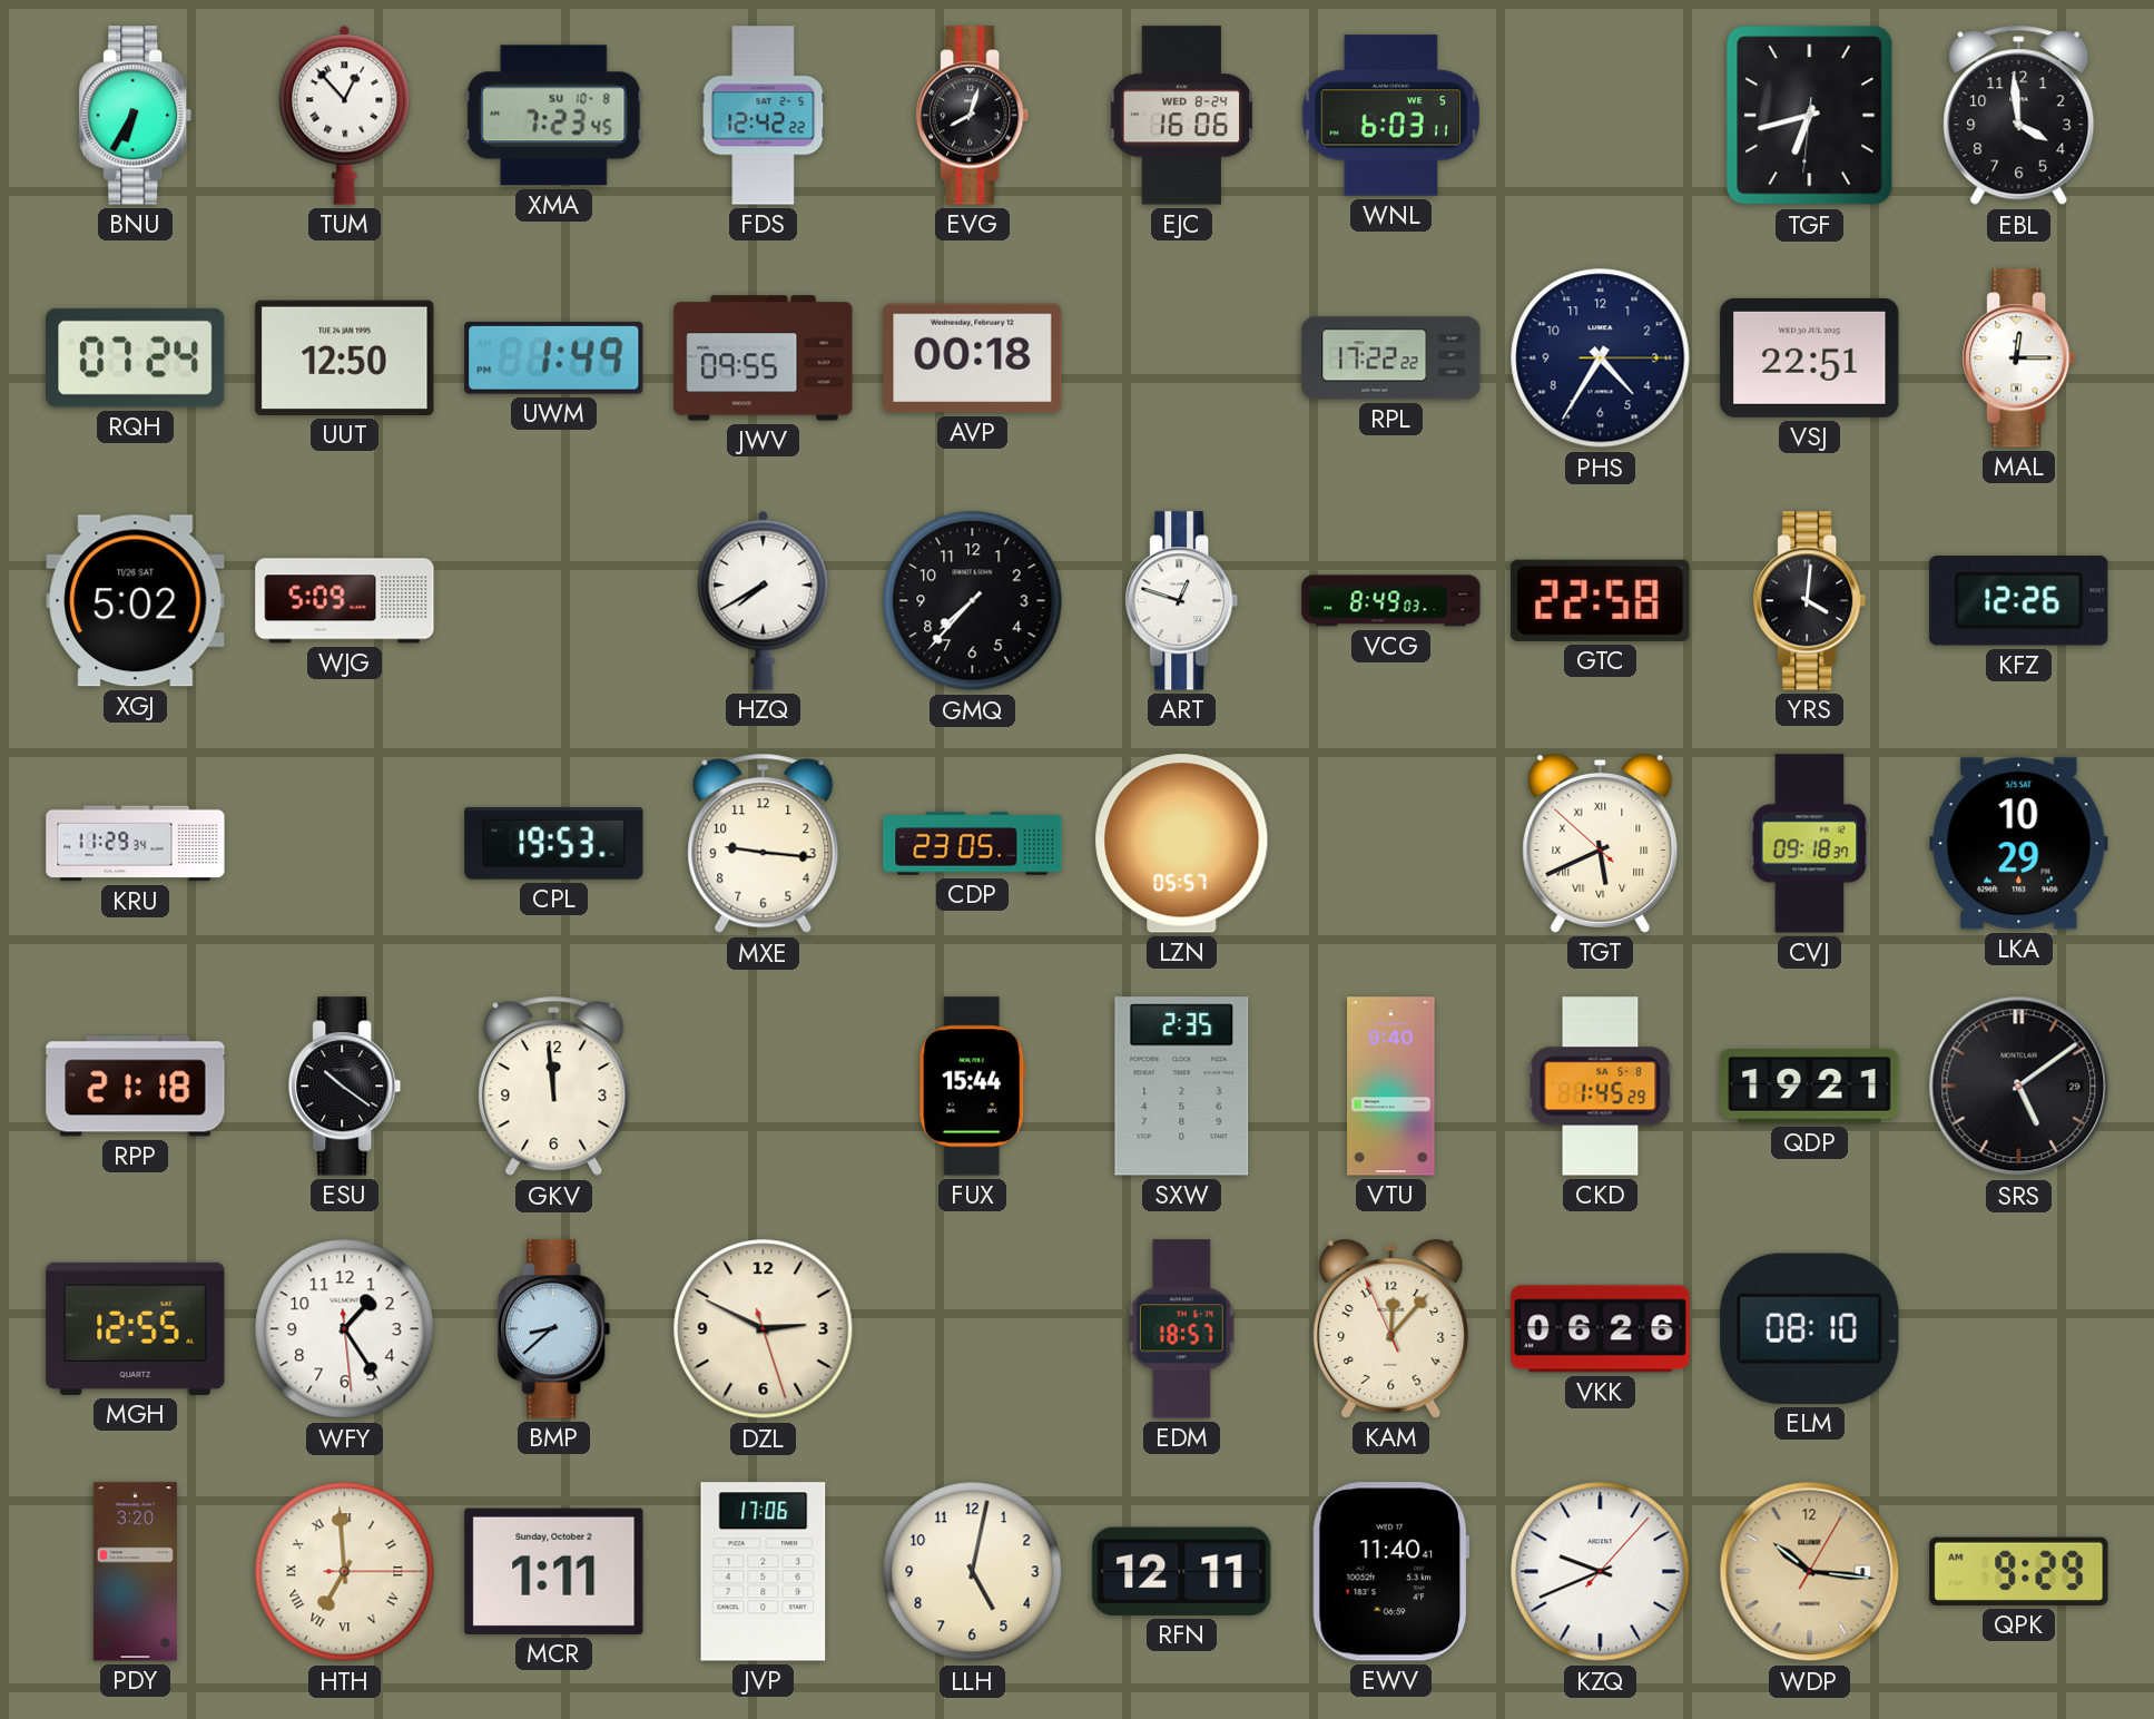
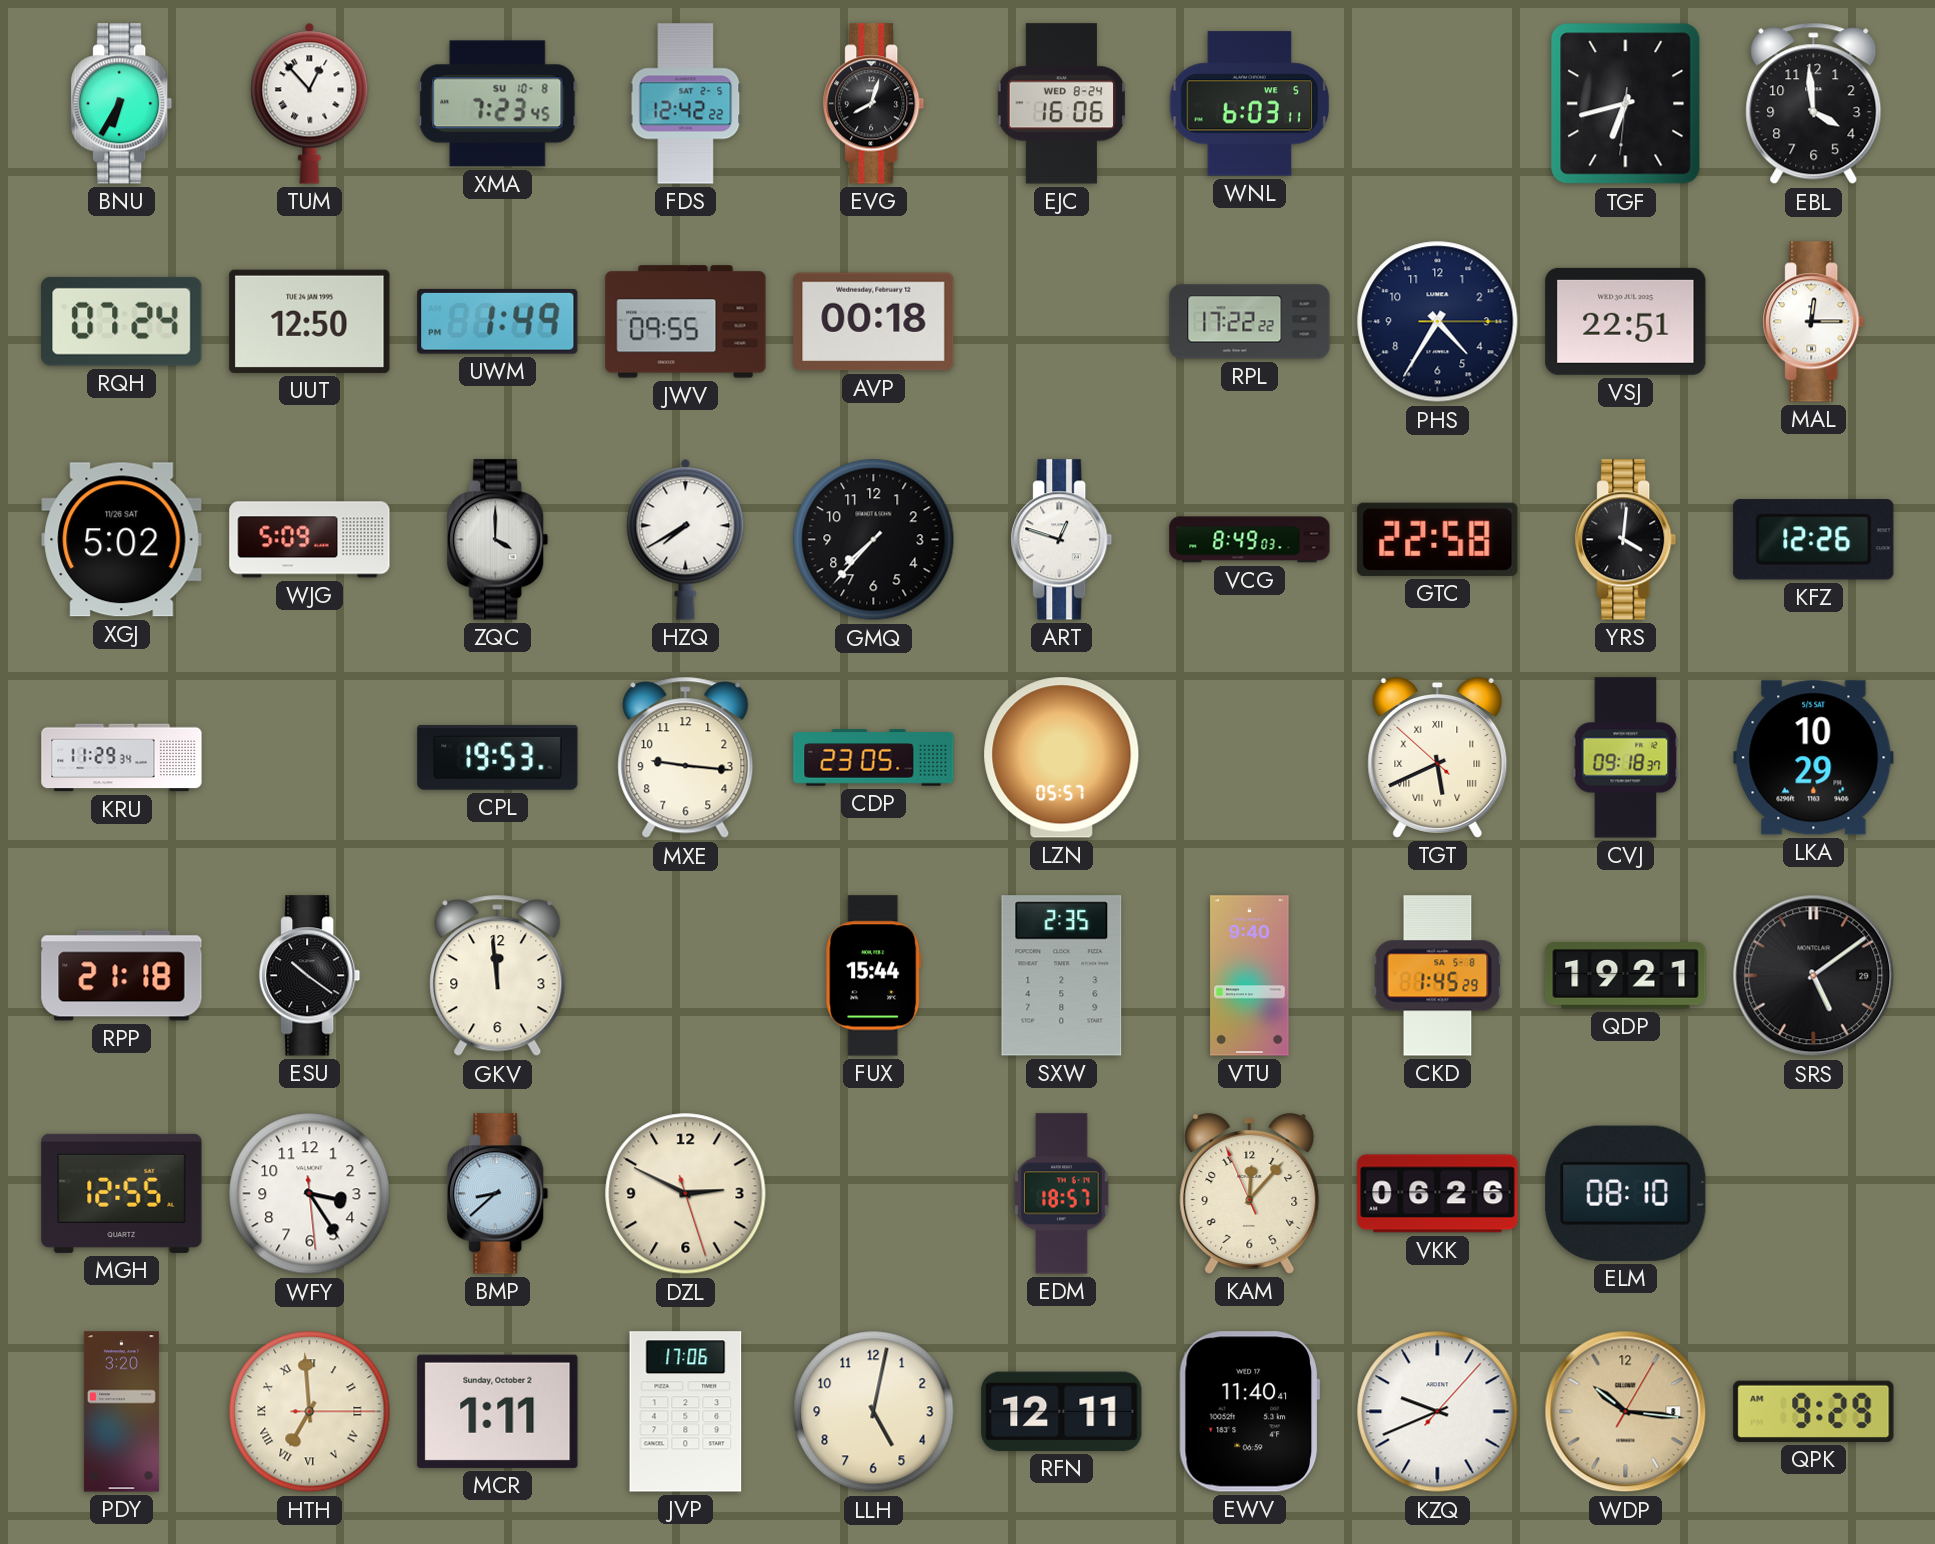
ZQC: none -> 4:00
WFY: 1:24 -> 3:24
